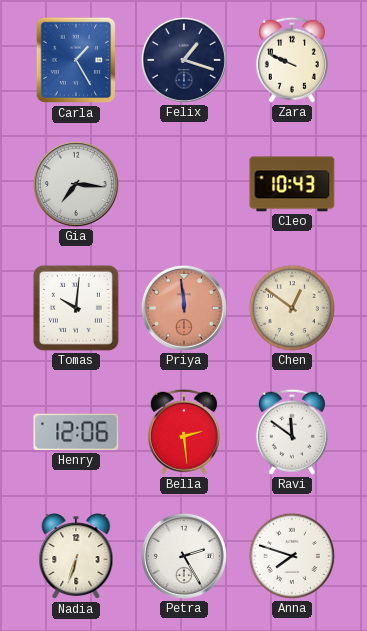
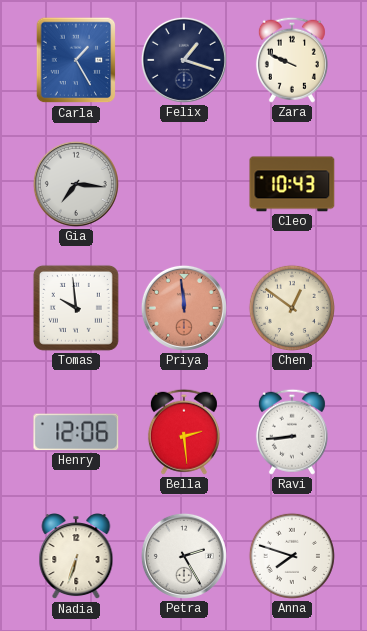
Tomas: 10:01 -> 9:59
Ravi: 11:51 -> 8:44
